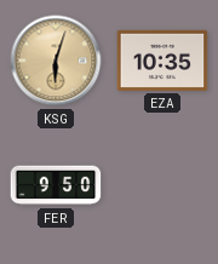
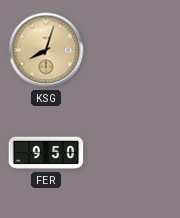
KSG: 6:03 -> 8:03
EZA: 10:35 -> none
